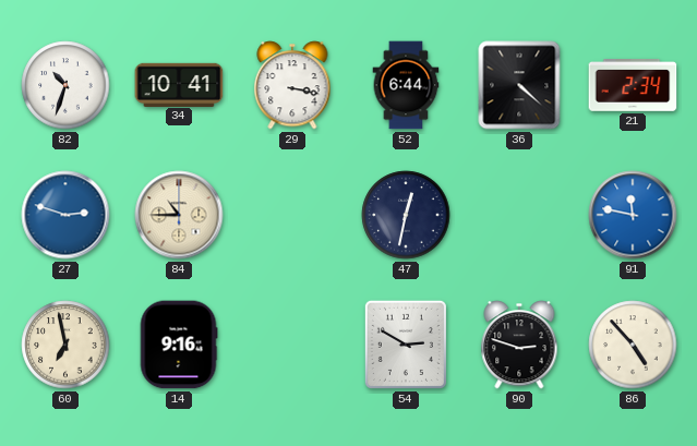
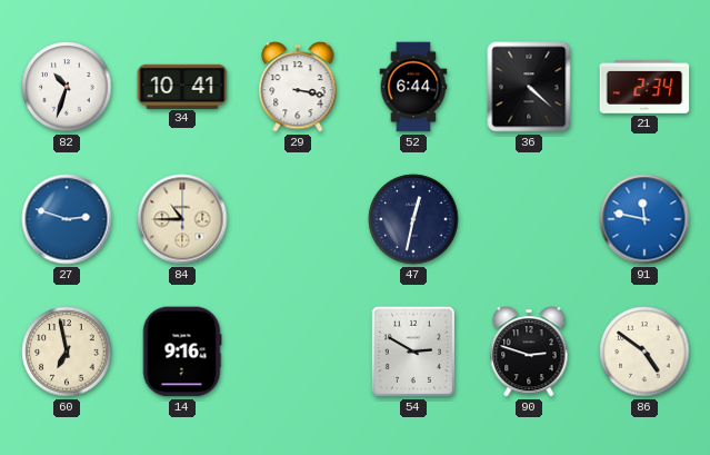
86: 4:53 -> 4:51
